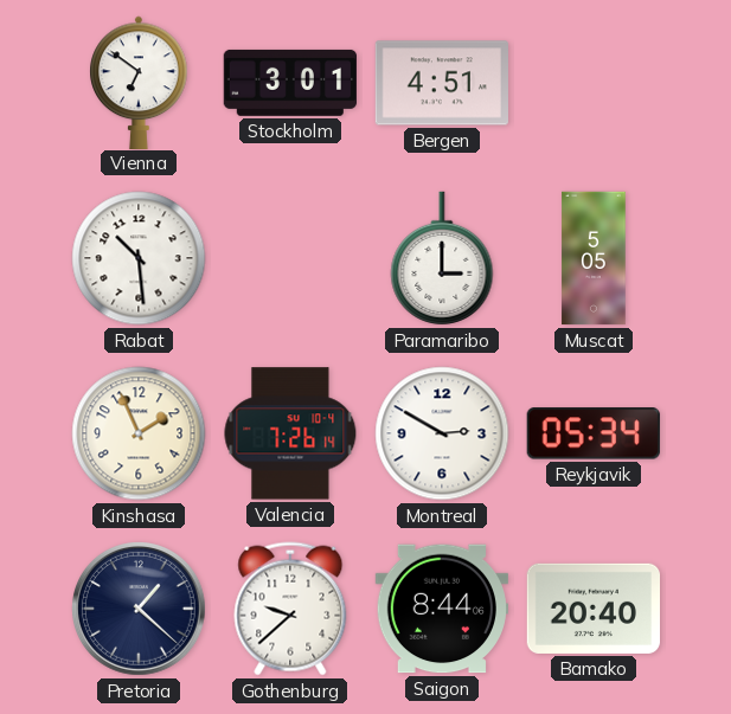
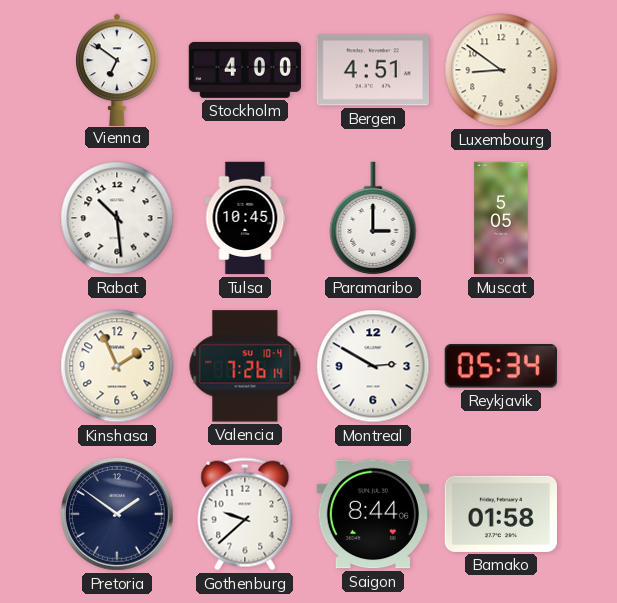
Stockholm: 3:01 -> 4:00
Luxembourg: none -> 8:51
Tulsa: none -> 10:45
Pretoria: 1:22 -> 1:51
Bamako: 20:40 -> 01:58
